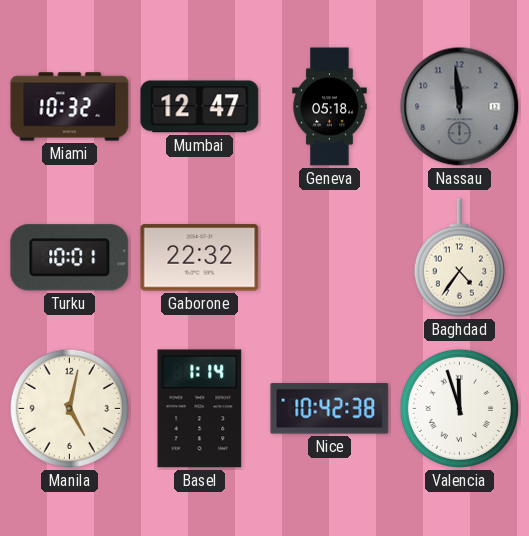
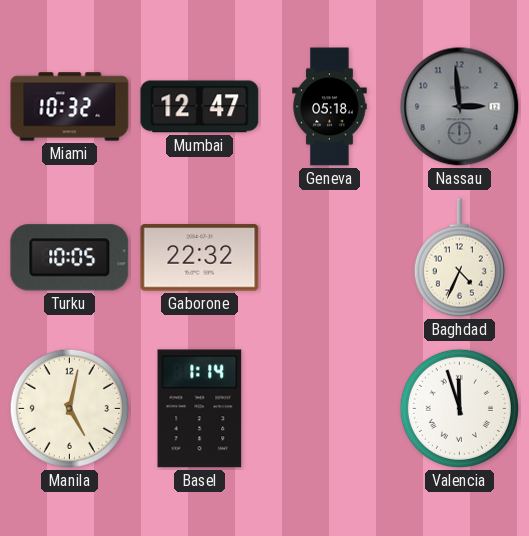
Nassau: 11:59 -> 2:59
Turku: 10:01 -> 10:05
Baghdad: 4:36 -> 4:34
Nice: 10:42 -> none
